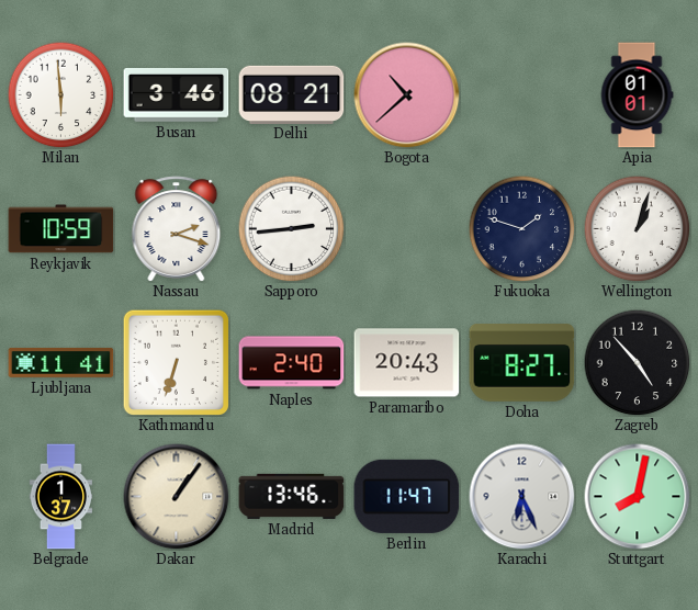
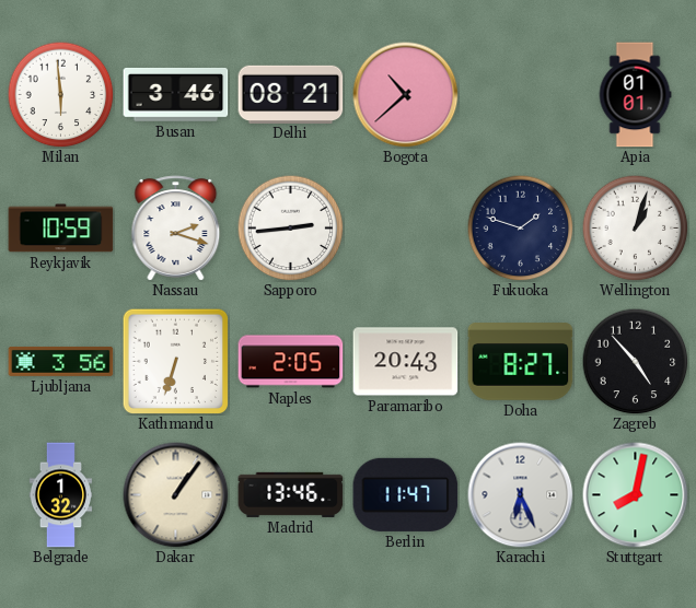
Ljubljana: 11:41 -> 3:56
Naples: 2:40 -> 2:05
Belgrade: 1:37 -> 1:32
